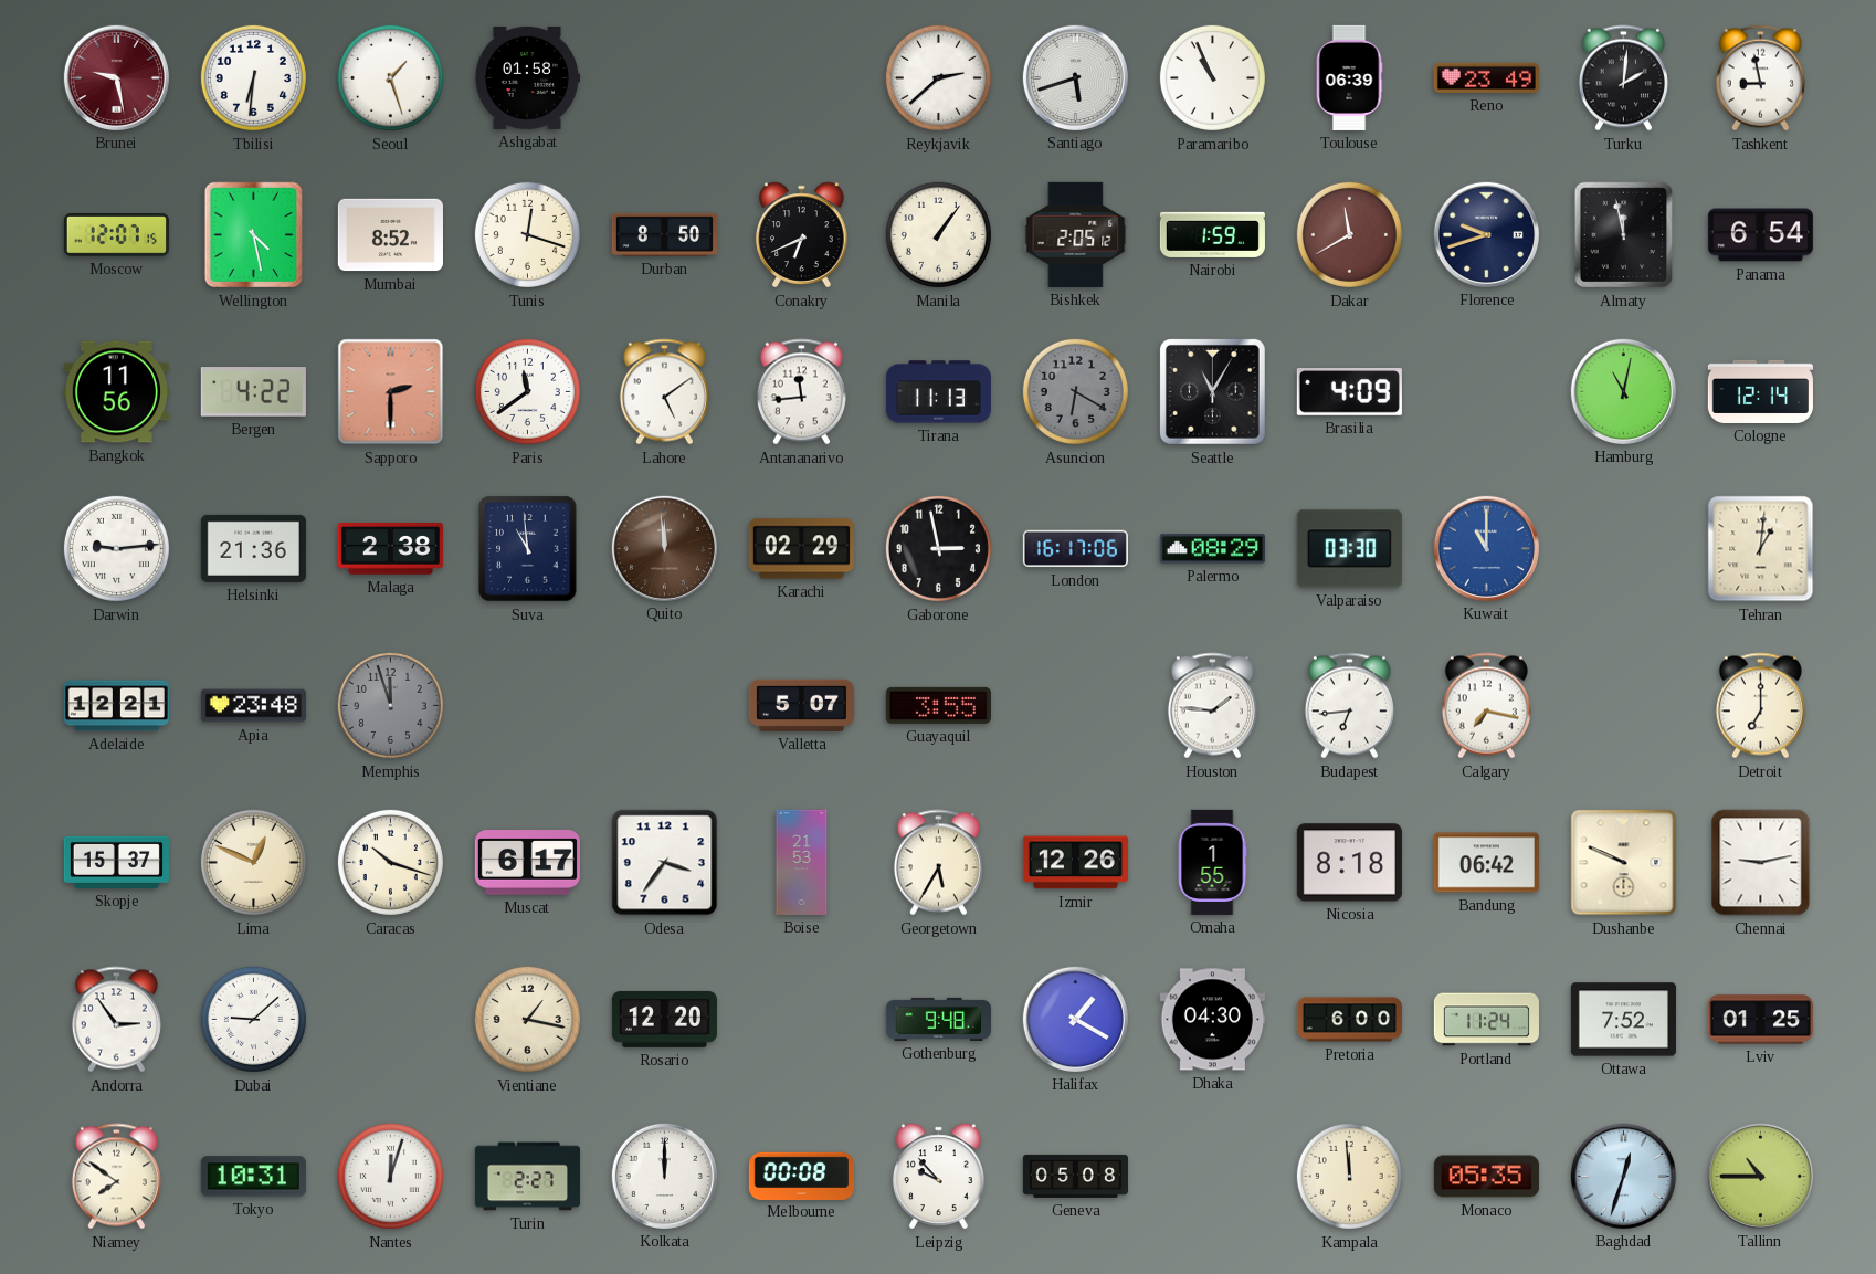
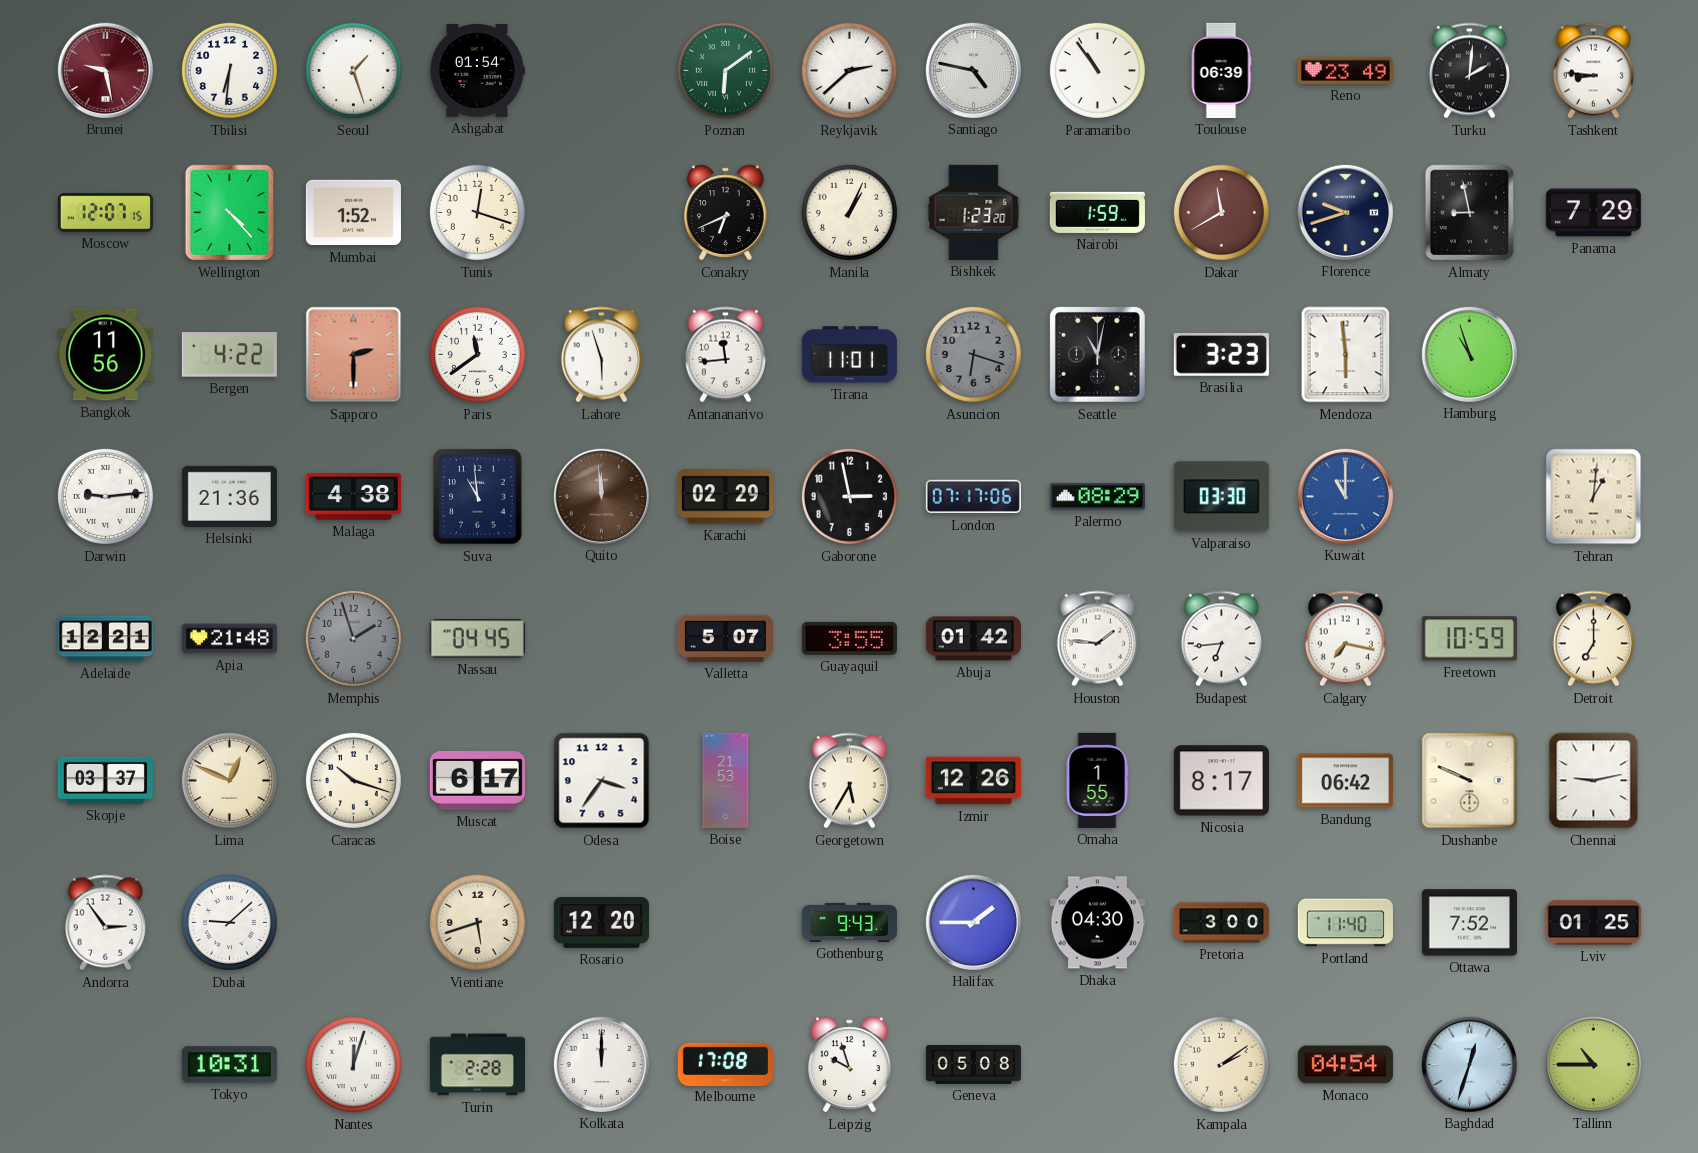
Ashgabat: 01:58 -> 01:54
Poznan: none -> 6:09
Santiago: 5:42 -> 4:47
Paramaribo: 10:56 -> 10:54
Tashkent: 8:58 -> 8:46
Wellington: 4:28 -> 4:23
Mumbai: 8:52 -> 1:52
Durban: 8:50 -> none
Manila: 1:06 -> 1:04
Bishkek: 2:05 -> 1:23
Almaty: 11:58 -> 8:58
Panama: 6:54 -> 7:29
Lahore: 5:09 -> 5:57
Tirana: 11:13 -> 11:01
Asuncion: 6:20 -> 6:18
Seattle: 11:05 -> 11:02
Brasilia: 4:09 -> 3:23
Mendoza: none -> 5:59
Hamburg: 11:02 -> 10:57
Cologne: 12:14 -> none
Malaga: 2:38 -> 4:38
London: 16:17 -> 07:17
Apia: 23:48 -> 21:48
Memphis: 11:57 -> 1:57
Nassau: none -> 04:45
Abuja: none -> 01:42
Freetown: none -> 10:59
Skopje: 15:37 -> 03:37
Nicosia: 8:18 -> 8:17
Vientiane: 1:17 -> 5:42
Gothenburg: 9:48 -> 9:43
Halifax: 1:20 -> 1:45
Pretoria: 6:00 -> 3:00
Portland: 11:24 -> 11:40
Niamey: 7:51 -> none
Turin: 2:27 -> 2:28
Melbourne: 00:08 -> 17:08
Leipzig: 9:53 -> 9:57
Kampala: 11:59 -> 2:09
Monaco: 05:35 -> 04:54
